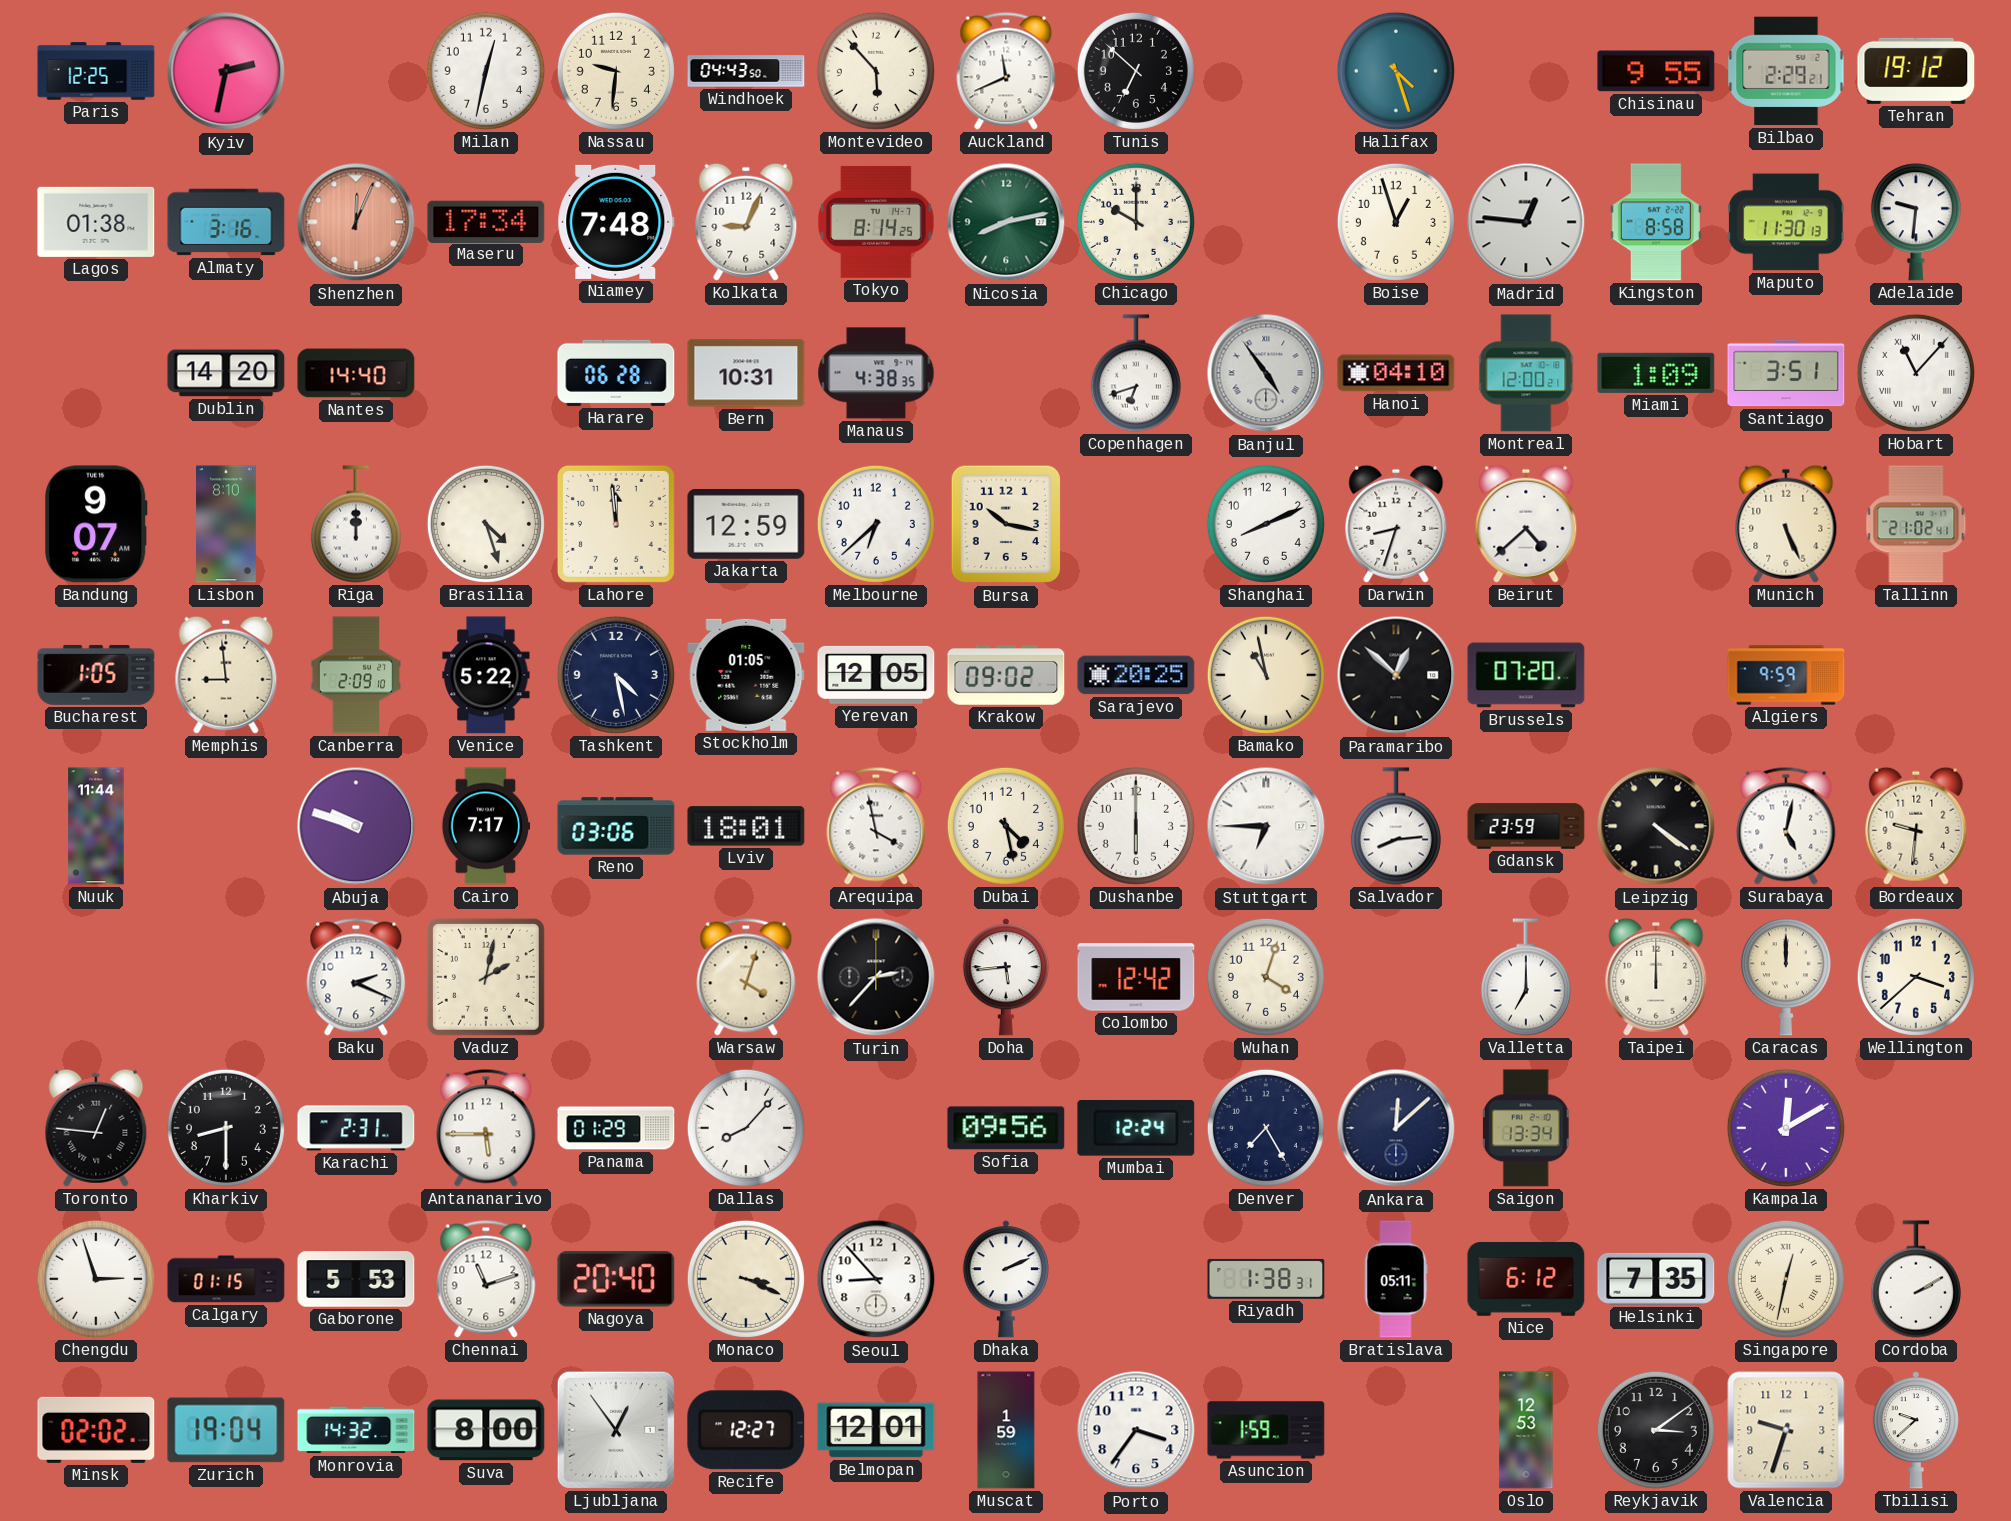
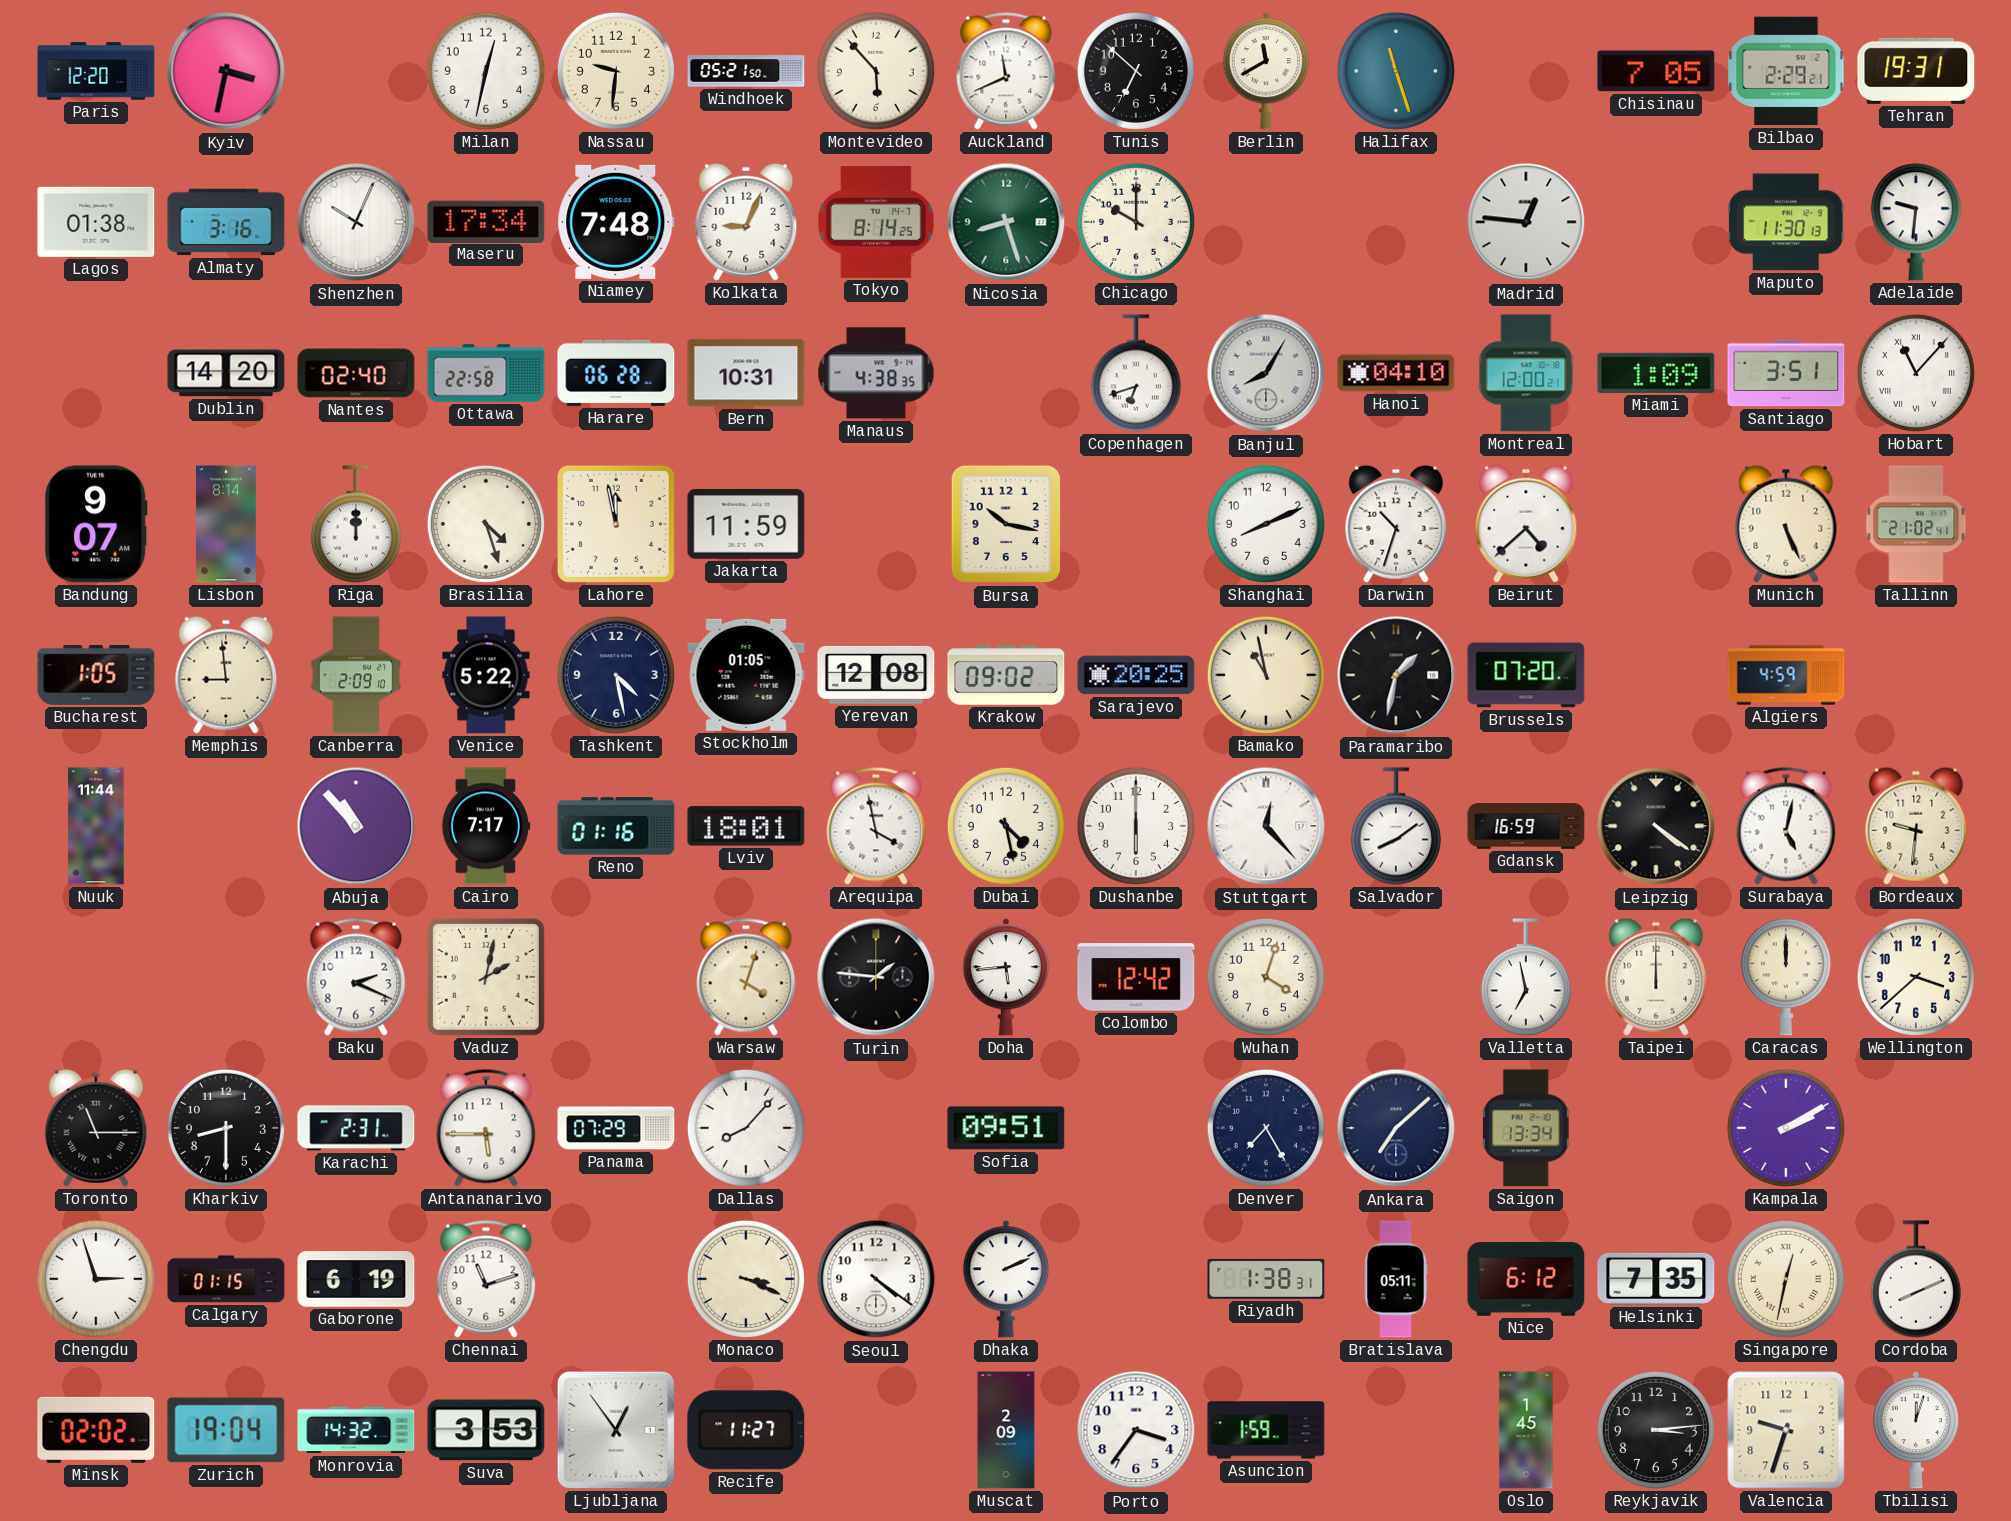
Paris: 12:25 -> 12:20
Kyiv: 2:32 -> 3:32
Windhoek: 04:43 -> 05:21
Berlin: none -> 11:40
Halifax: 4:27 -> 11:27
Chisinau: 9:55 -> 7:05
Tehran: 19:12 -> 19:31
Shenzhen: 12:04 -> 10:04
Shenzhen dial: salmon -> white
Nicosia: 8:13 -> 8:27
Boise: 12:57 -> none
Kingston: 8:58 -> none
Nantes: 14:40 -> 02:40
Ottawa: none -> 22:58
Banjul: 4:54 -> 8:05
Lisbon: 8:10 -> 8:14
Lahore: 11:59 -> 11:58
Jakarta: 12:59 -> 11:59
Melbourne: 6:38 -> none
Darwin: 8:33 -> 10:33
Yerevan: 12:05 -> 12:08
Paramaribo: 12:52 -> 1:32
Algiers: 9:59 -> 4:59
Abuja: 9:48 -> 10:53
Reno: 03:06 -> 01:16
Stuttgart: 6:45 -> 12:23
Salvador: 8:14 -> 8:09
Gdansk: 23:59 -> 16:59
Turin: 2:37 -> 1:46
Valletta: 7:00 -> 6:58
Toronto: 12:46 -> 11:15
Panama: 01:29 -> 07:29
Sofia: 09:56 -> 09:51
Mumbai: 12:24 -> none
Ankara: 12:08 -> 7:08
Kampala: 12:10 -> 2:10
Gaborone: 5:53 -> 6:19
Nagoya: 20:40 -> none
Seoul: 8:53 -> 4:21
Cordoba: 2:10 -> 8:11
Suva: 8:00 -> 3:53
Recife: 12:27 -> 11:27
Belmopan: 12:01 -> none
Muscat: 1:59 -> 2:09
Oslo: 12:53 -> 1:45
Reykjavik: 3:09 -> 3:14
Tbilisi: 9:38 -> 12:03
